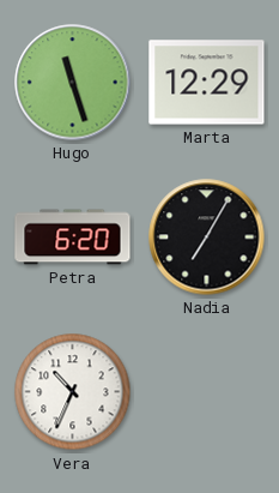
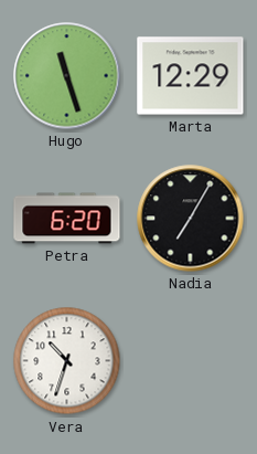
Vera: 10:34 -> 10:33
